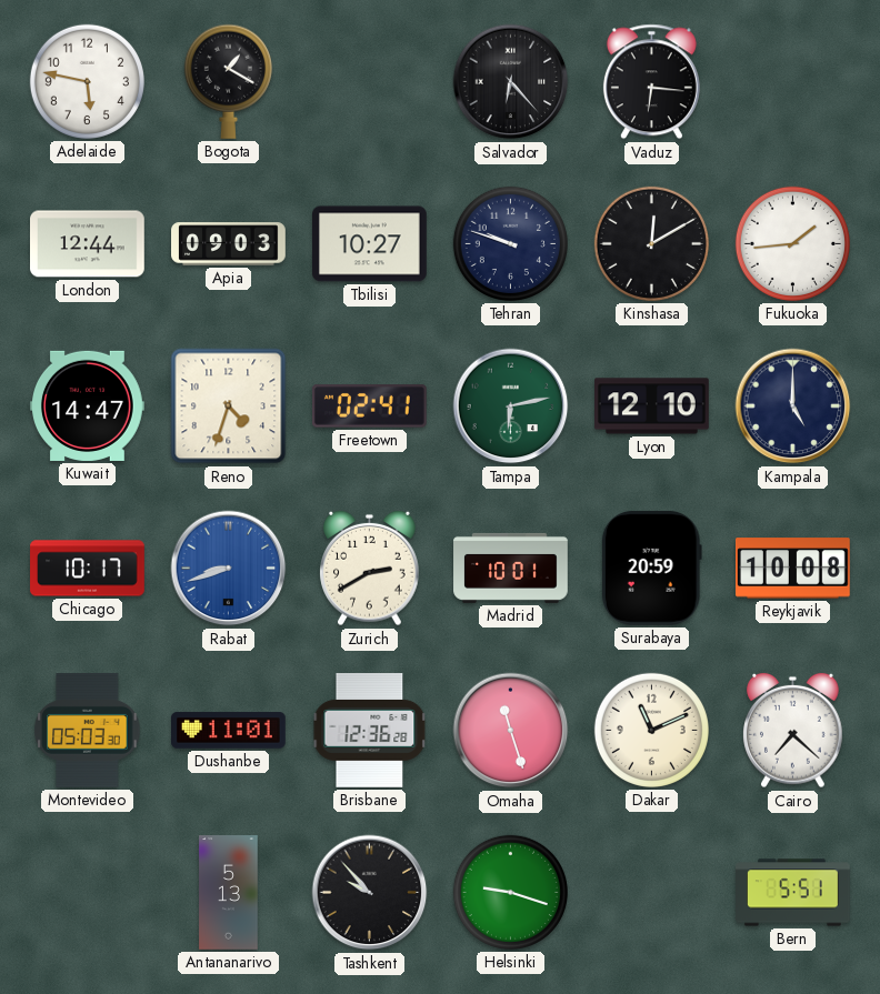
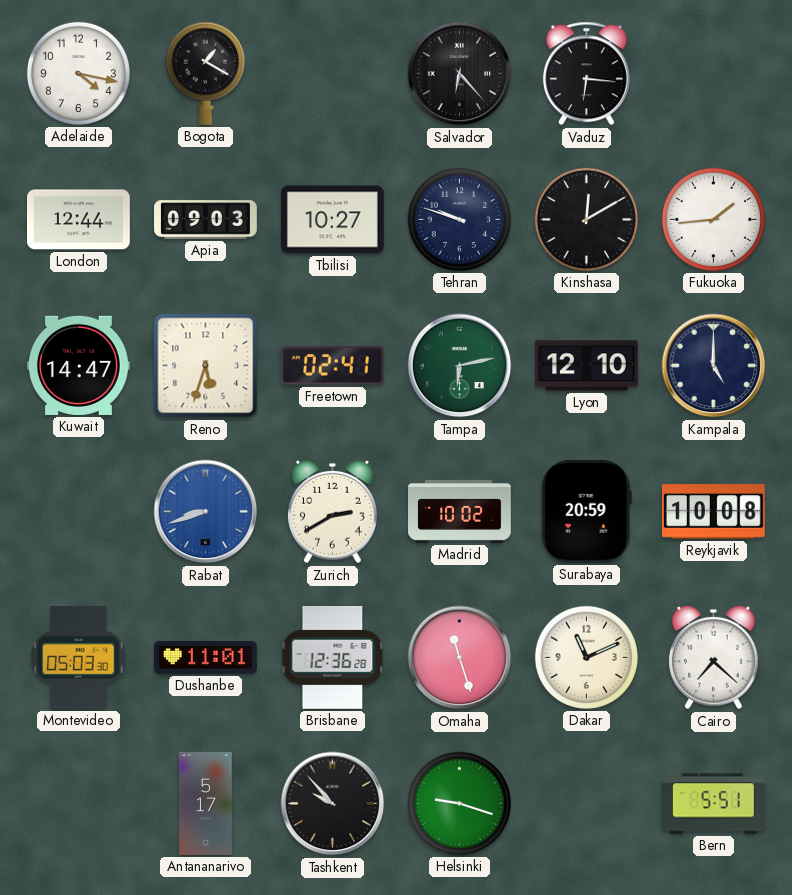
Adelaide: 5:47 -> 4:17
Reno: 4:33 -> 5:33
Chicago: 10:17 -> none
Madrid: 10:01 -> 10:02
Antananarivo: 5:13 -> 5:17
